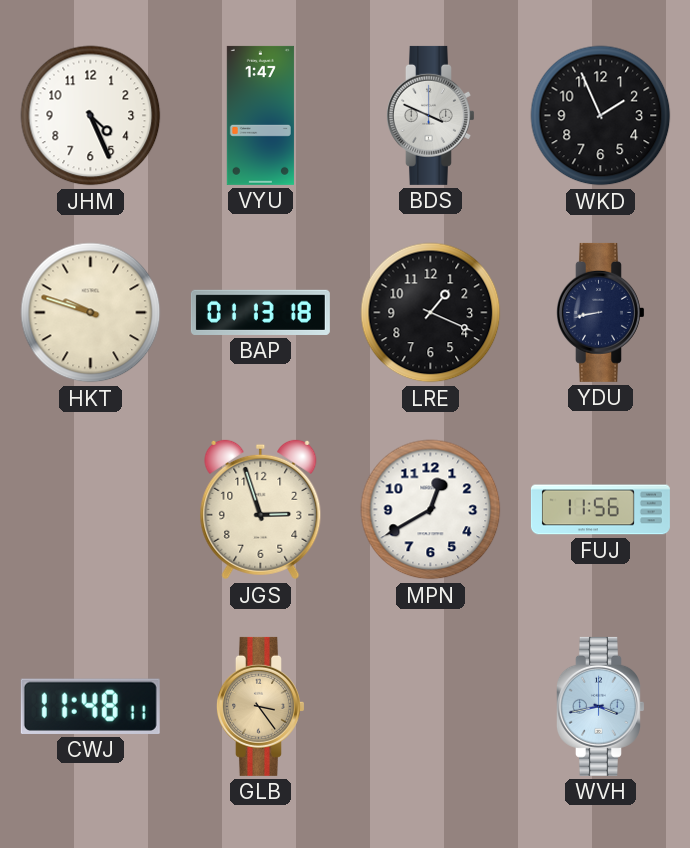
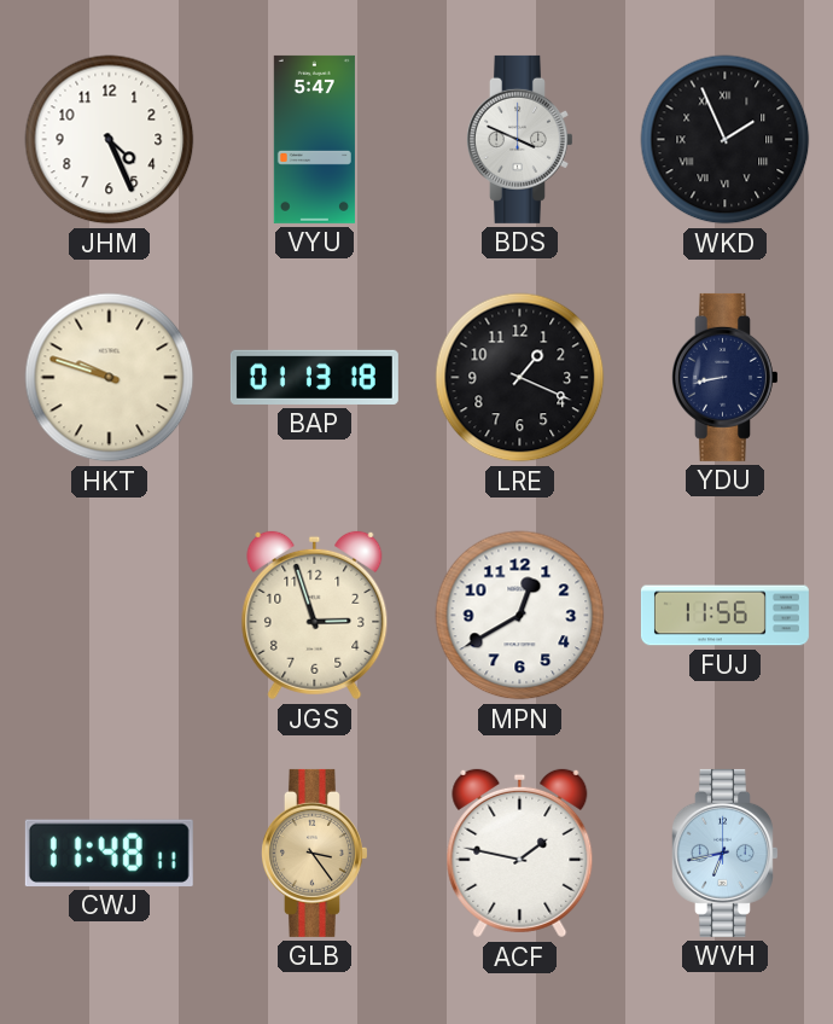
VYU: 1:47 -> 5:47
WKD numerals: Arabic -> Roman
ACF: none -> 1:47
WVH: 3:43 -> 6:43
